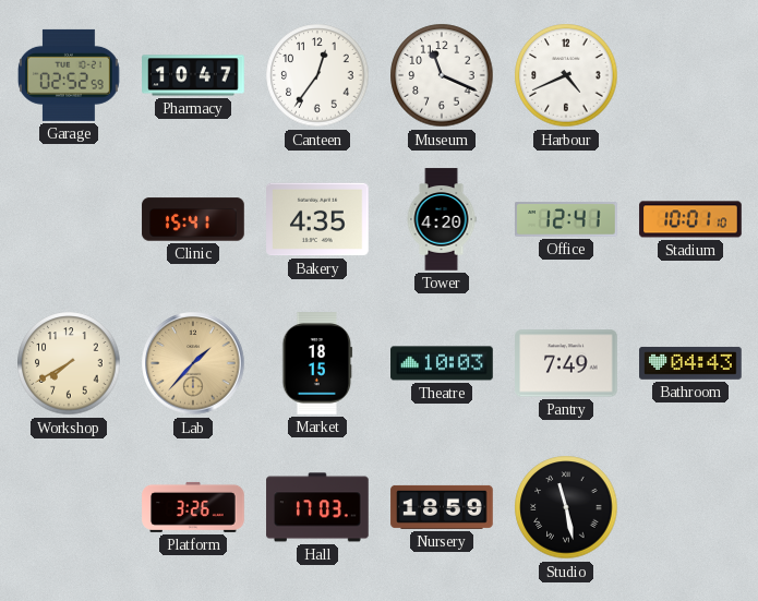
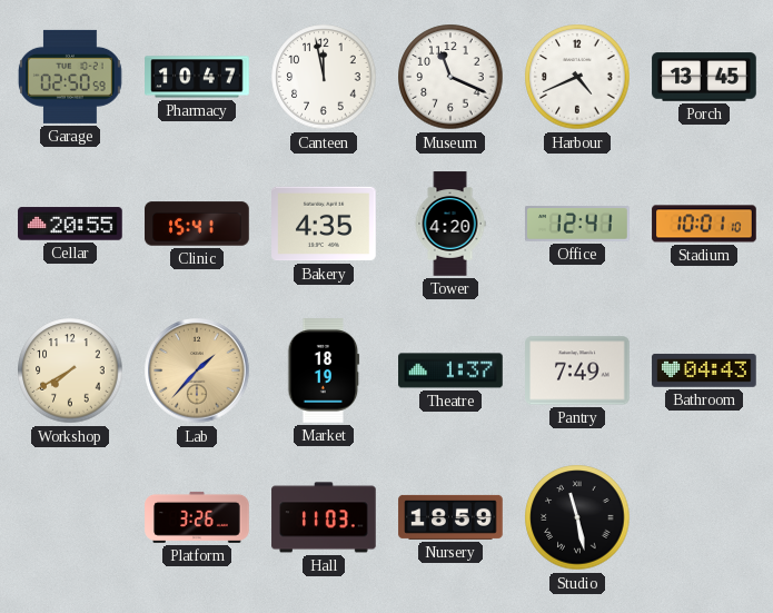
Garage: 02:52 -> 02:50
Canteen: 12:36 -> 11:58
Porch: none -> 13:45
Cellar: none -> 20:55
Market: 18:15 -> 18:19
Theatre: 10:03 -> 1:37
Hall: 17:03 -> 11:03
